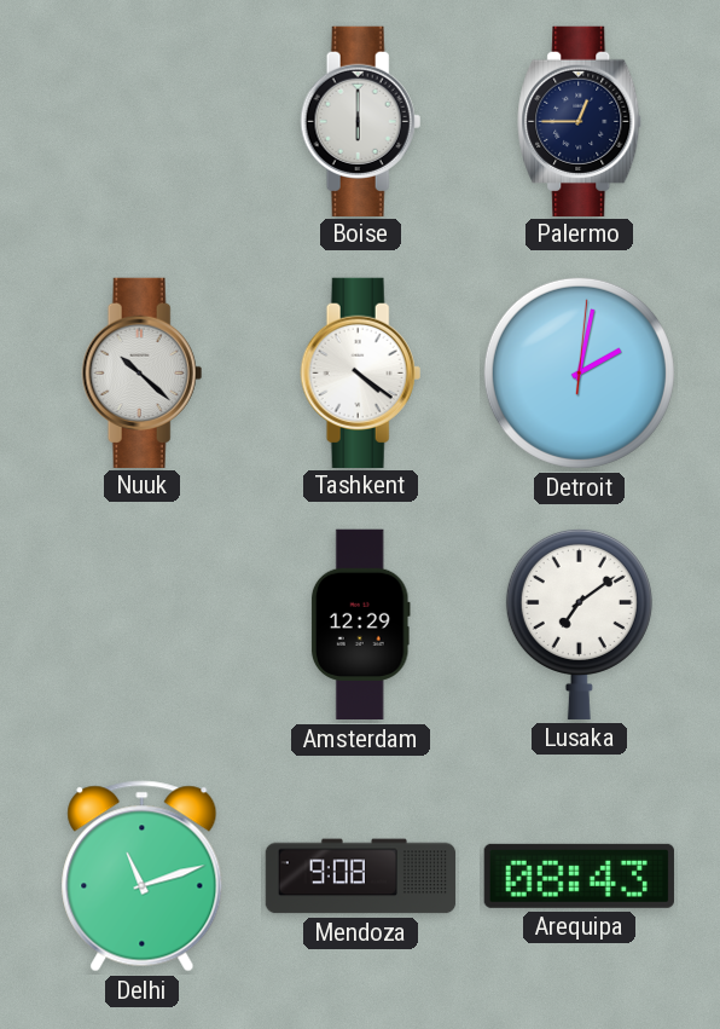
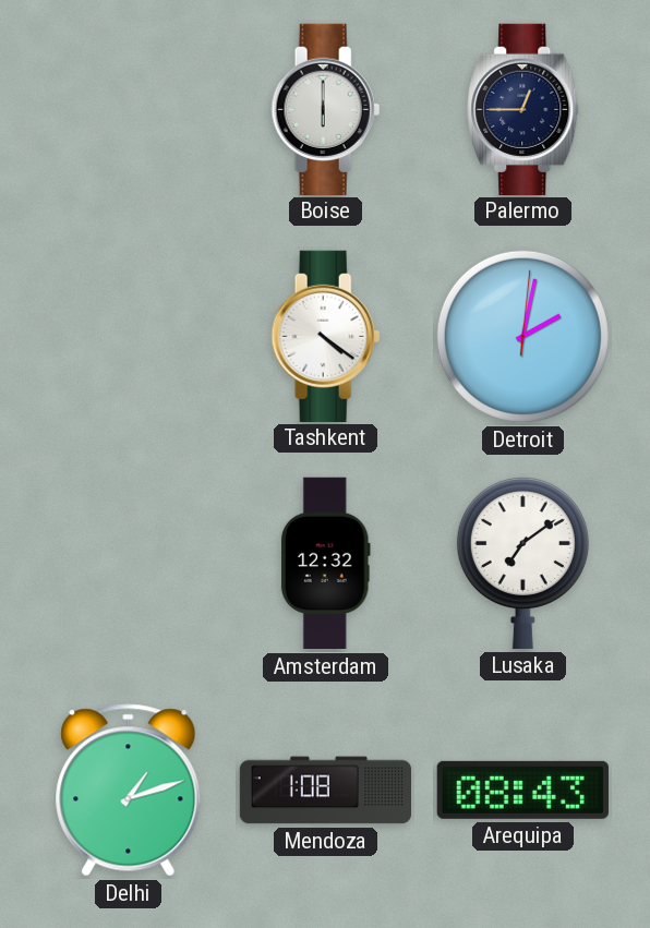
Nuuk: 10:22 -> none
Amsterdam: 12:29 -> 12:32
Delhi: 11:12 -> 1:12
Mendoza: 9:08 -> 1:08
